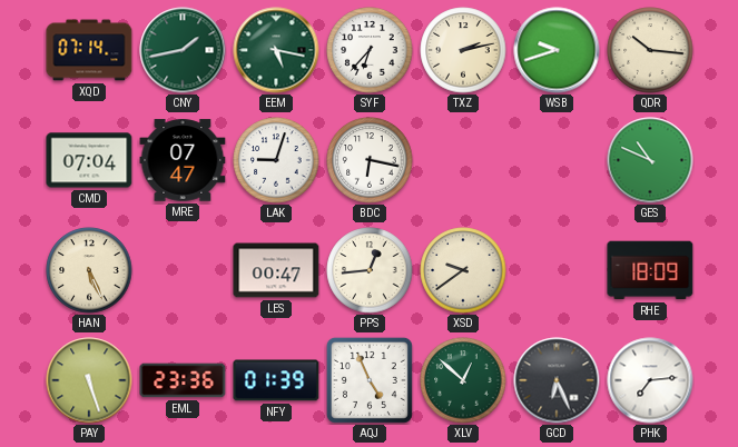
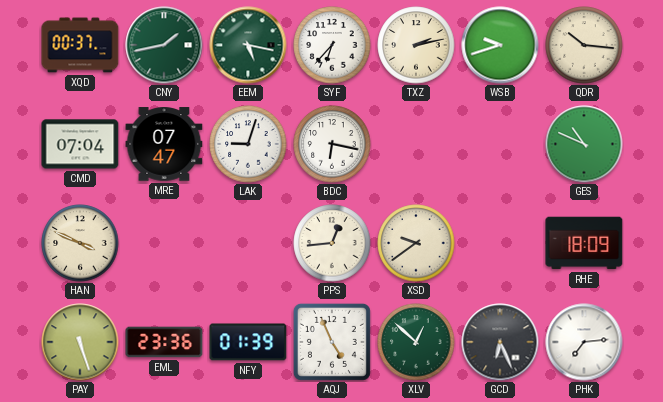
XQD: 07:14 -> 00:37
HAN: 5:26 -> 3:49
LES: 00:47 -> none
